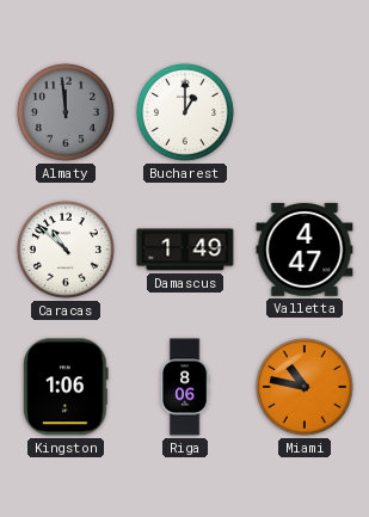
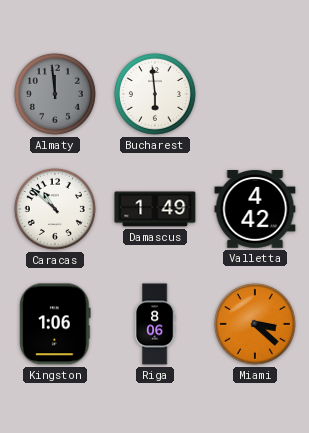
Bucharest: 1:00 -> 5:59
Valletta: 4:47 -> 4:42
Miami: 10:47 -> 3:22
